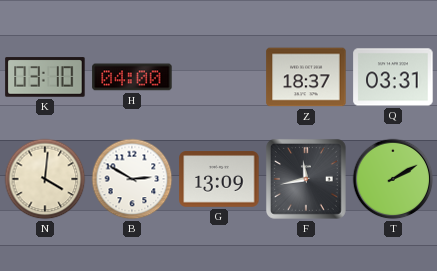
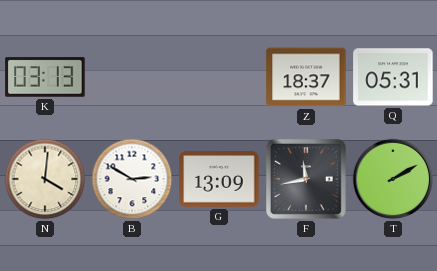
K: 03:10 -> 03:13
H: 04:00 -> none
Q: 03:31 -> 05:31
